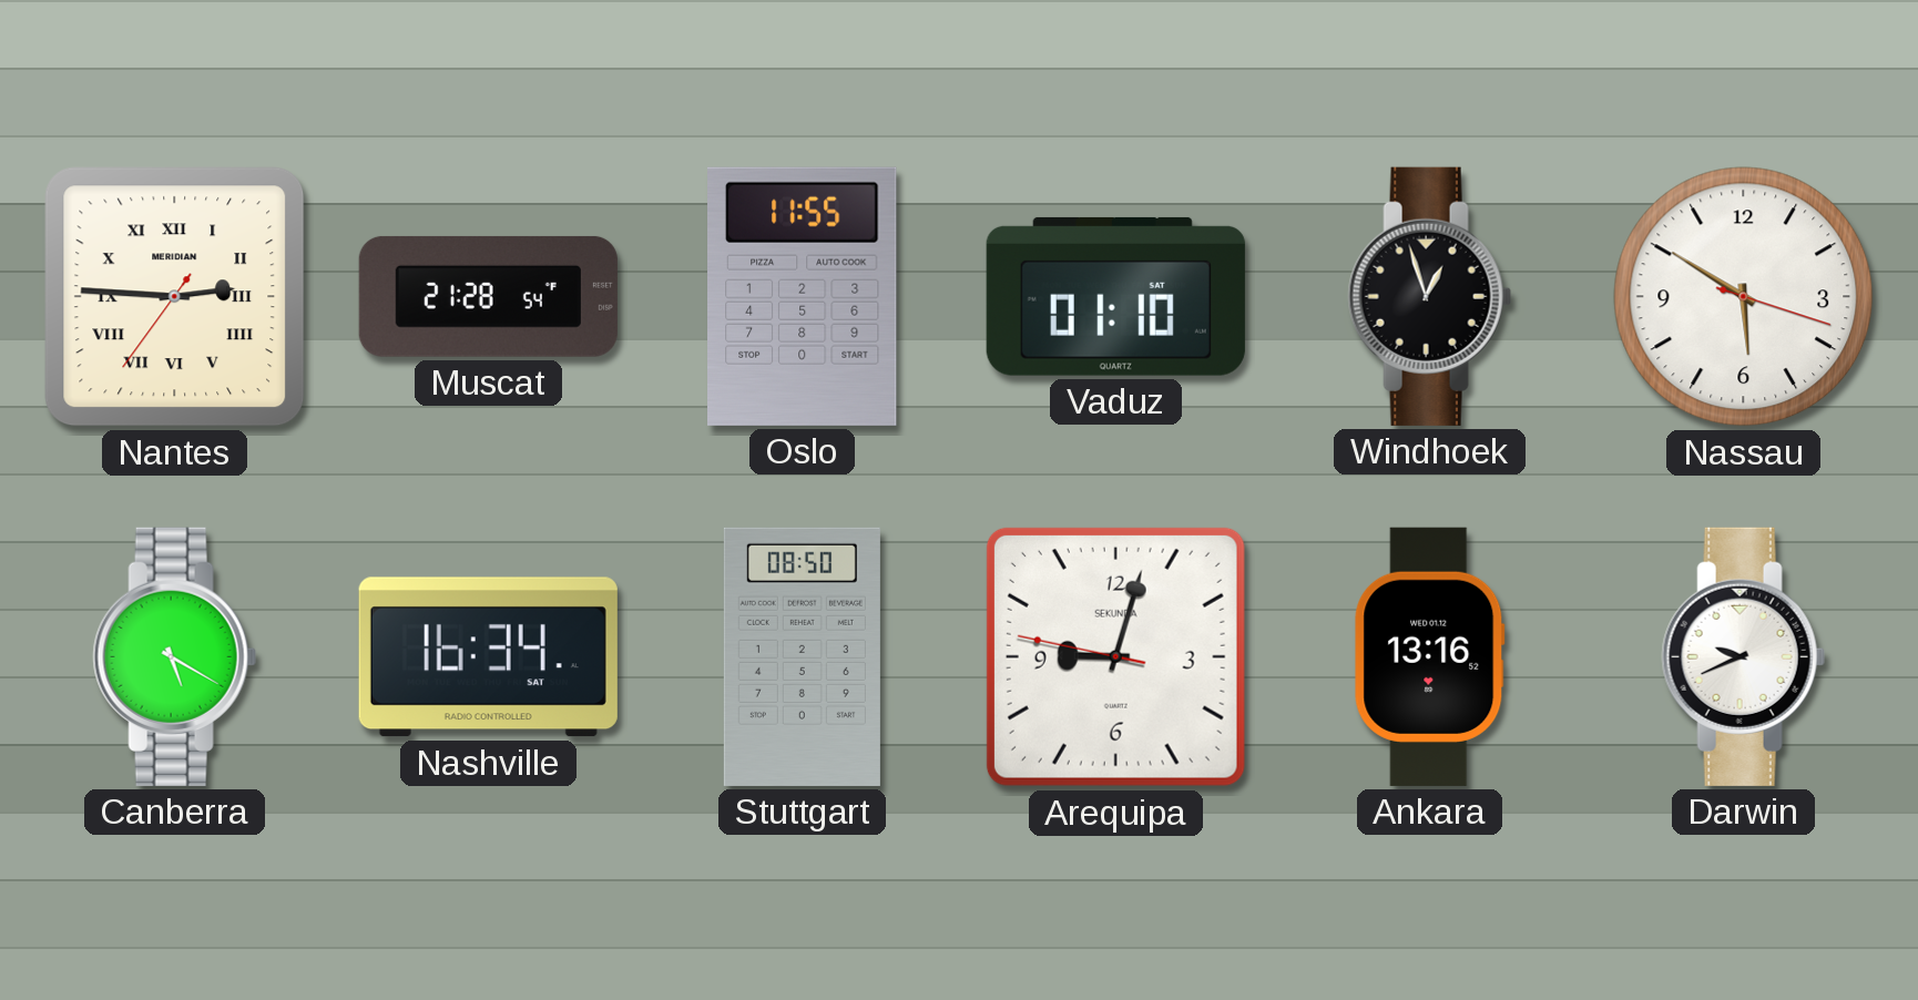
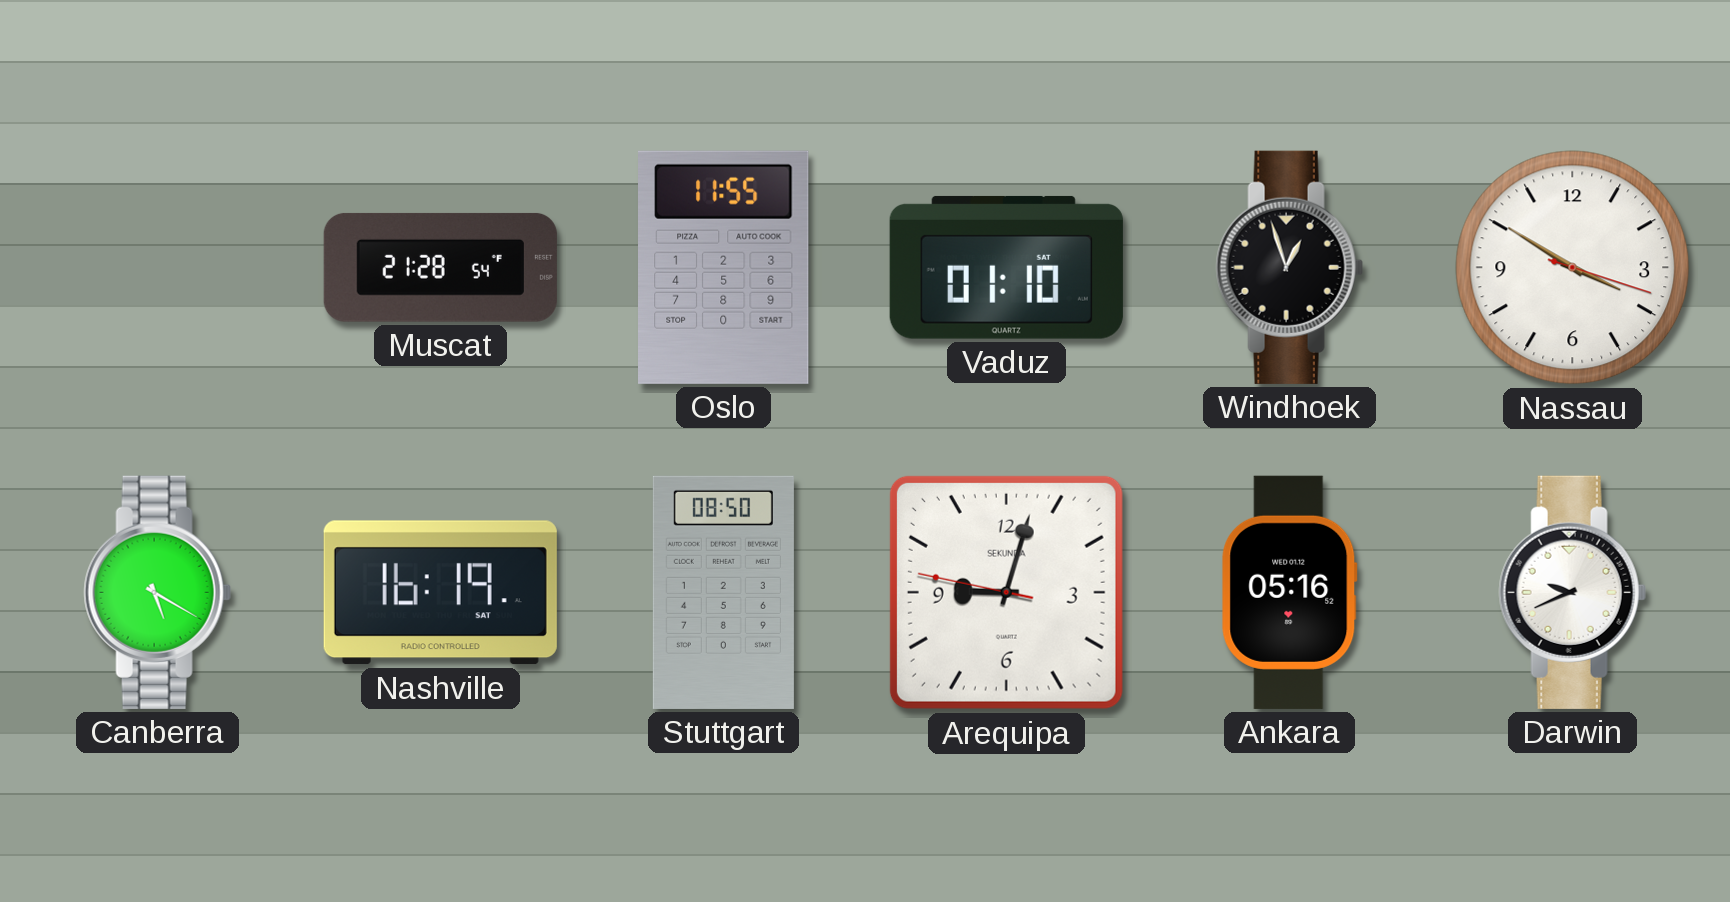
Nantes: 2:45 -> none
Nassau: 5:50 -> 3:50
Nashville: 16:34 -> 16:19
Ankara: 13:16 -> 05:16
